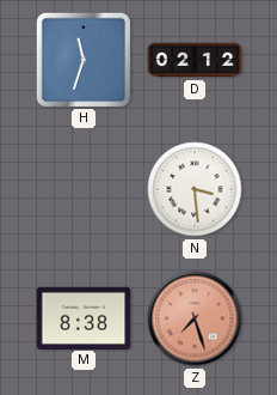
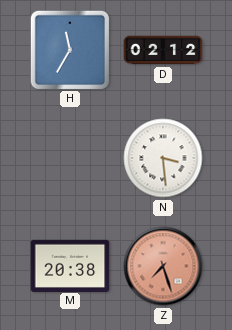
H: 11:33 -> 11:35
M: 8:38 -> 20:38
